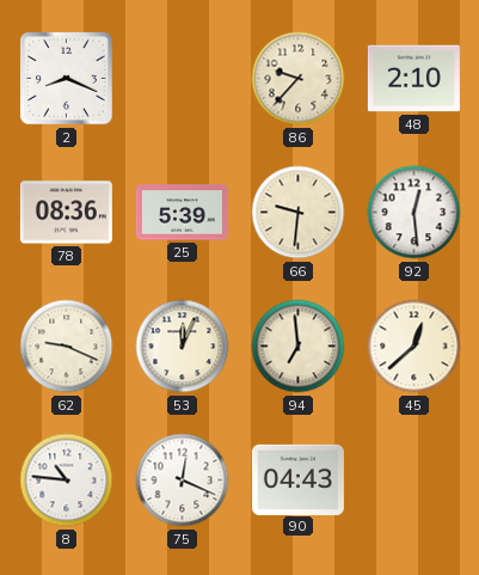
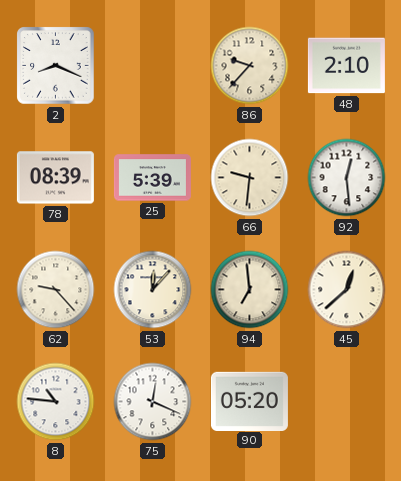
78: 08:36 -> 08:39
62: 9:19 -> 9:23
53: 12:04 -> 12:07
90: 04:43 -> 05:20
